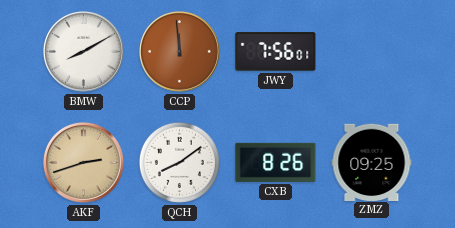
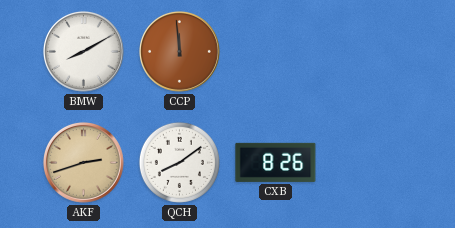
JWY: 7:56 -> none
ZMZ: 09:25 -> none
